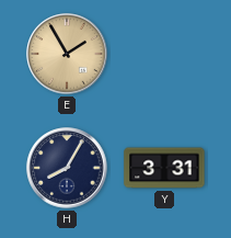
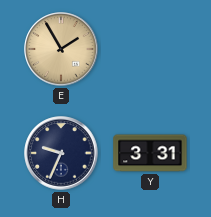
H: 8:05 -> 9:34
